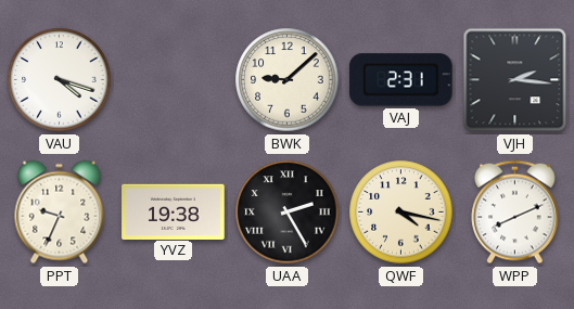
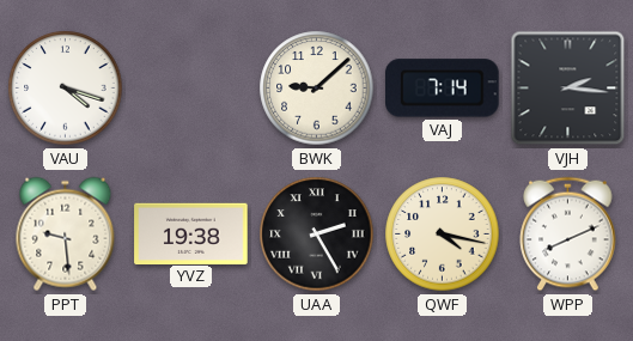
VAJ: 2:31 -> 7:14
PPT: 9:34 -> 9:29
